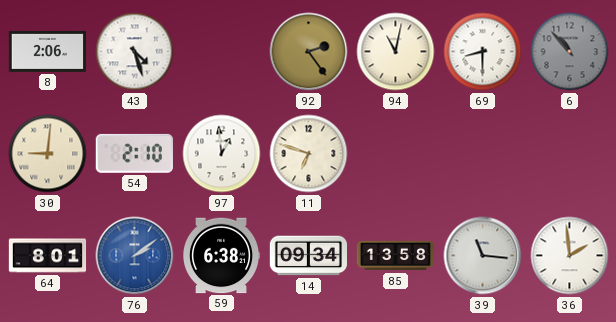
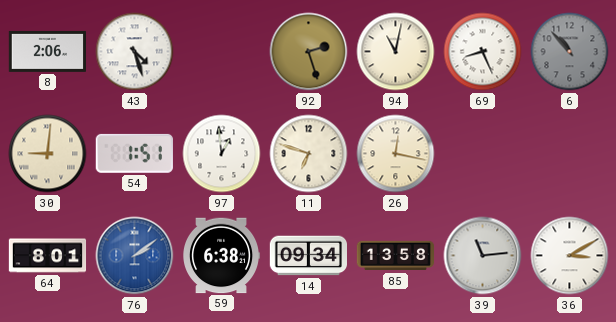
92: 2:24 -> 2:27
69: 8:30 -> 8:26
54: 2:10 -> 1:51
26: none -> 12:17
39: 11:16 -> 11:14
36: 1:59 -> 3:10
